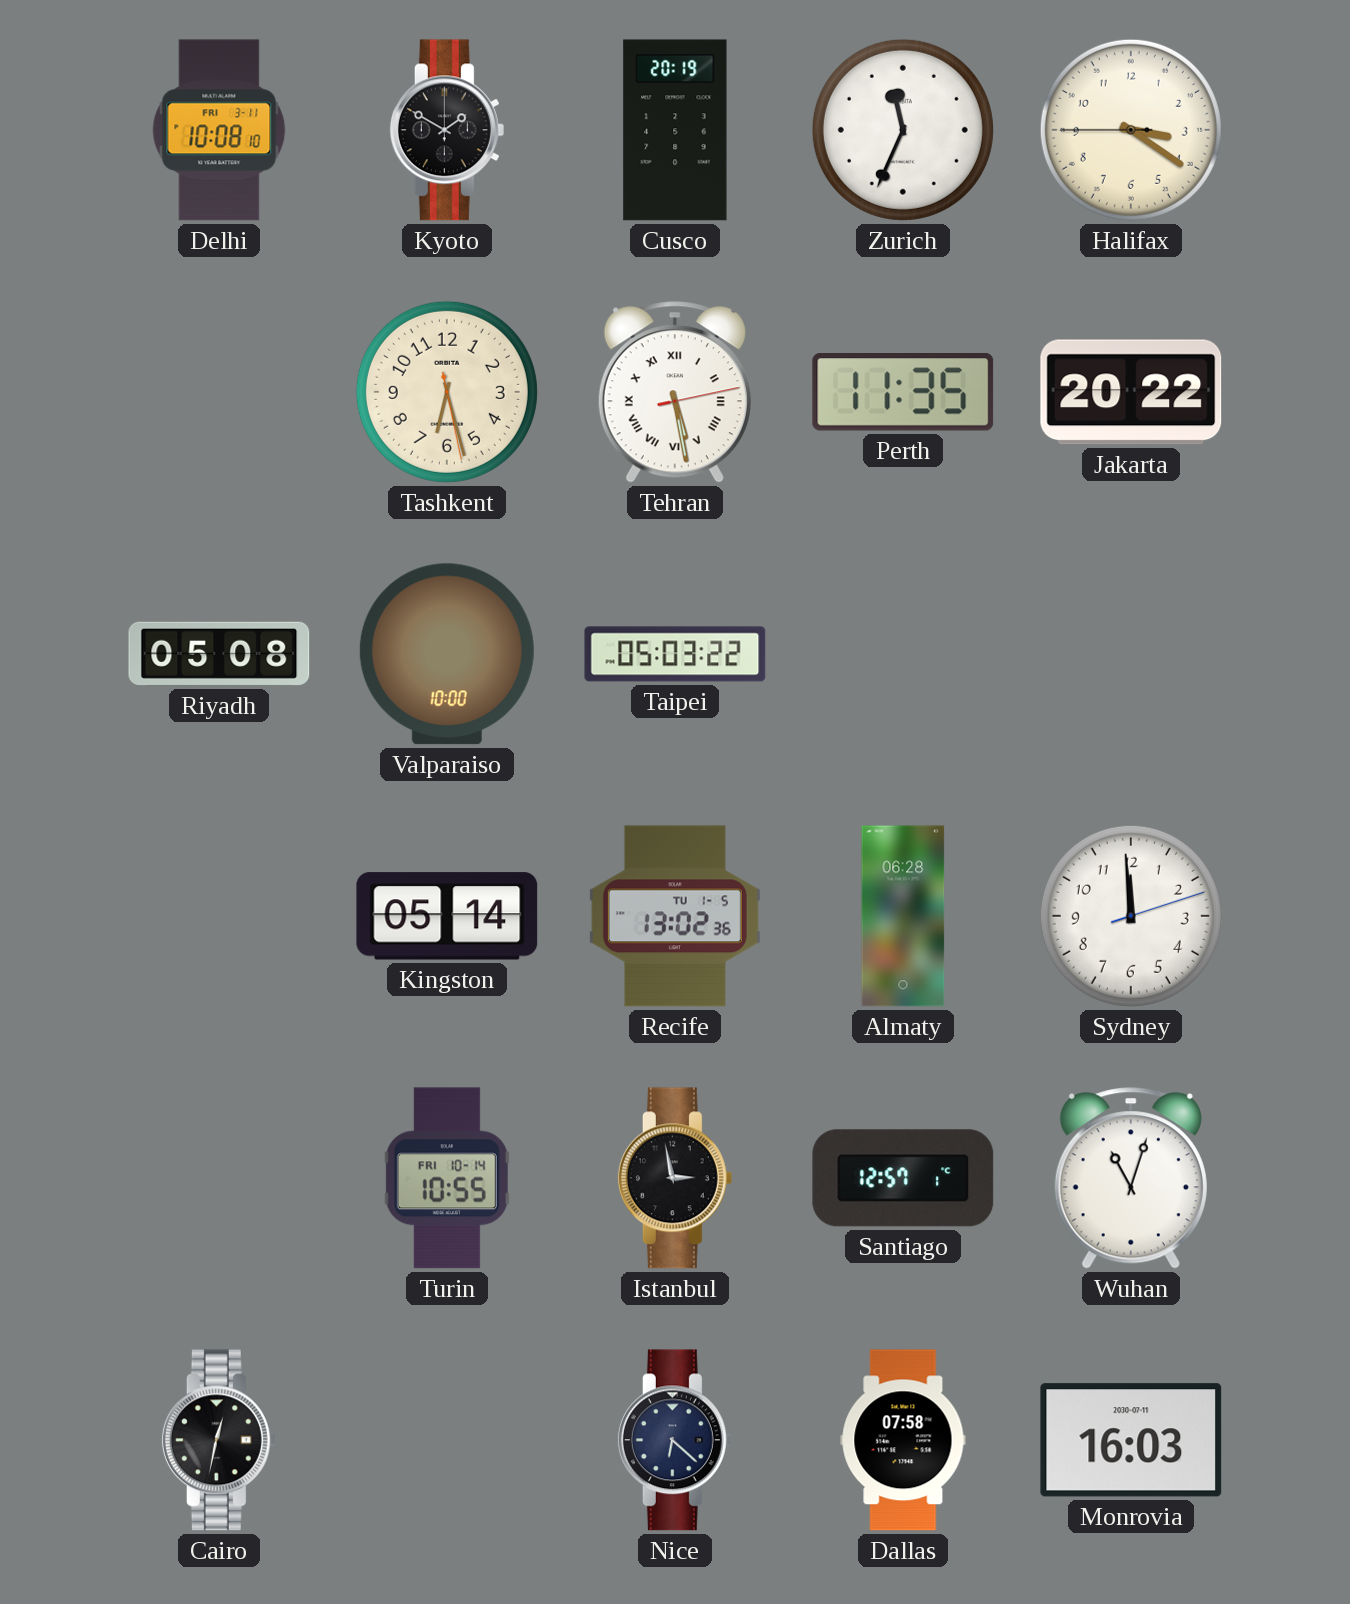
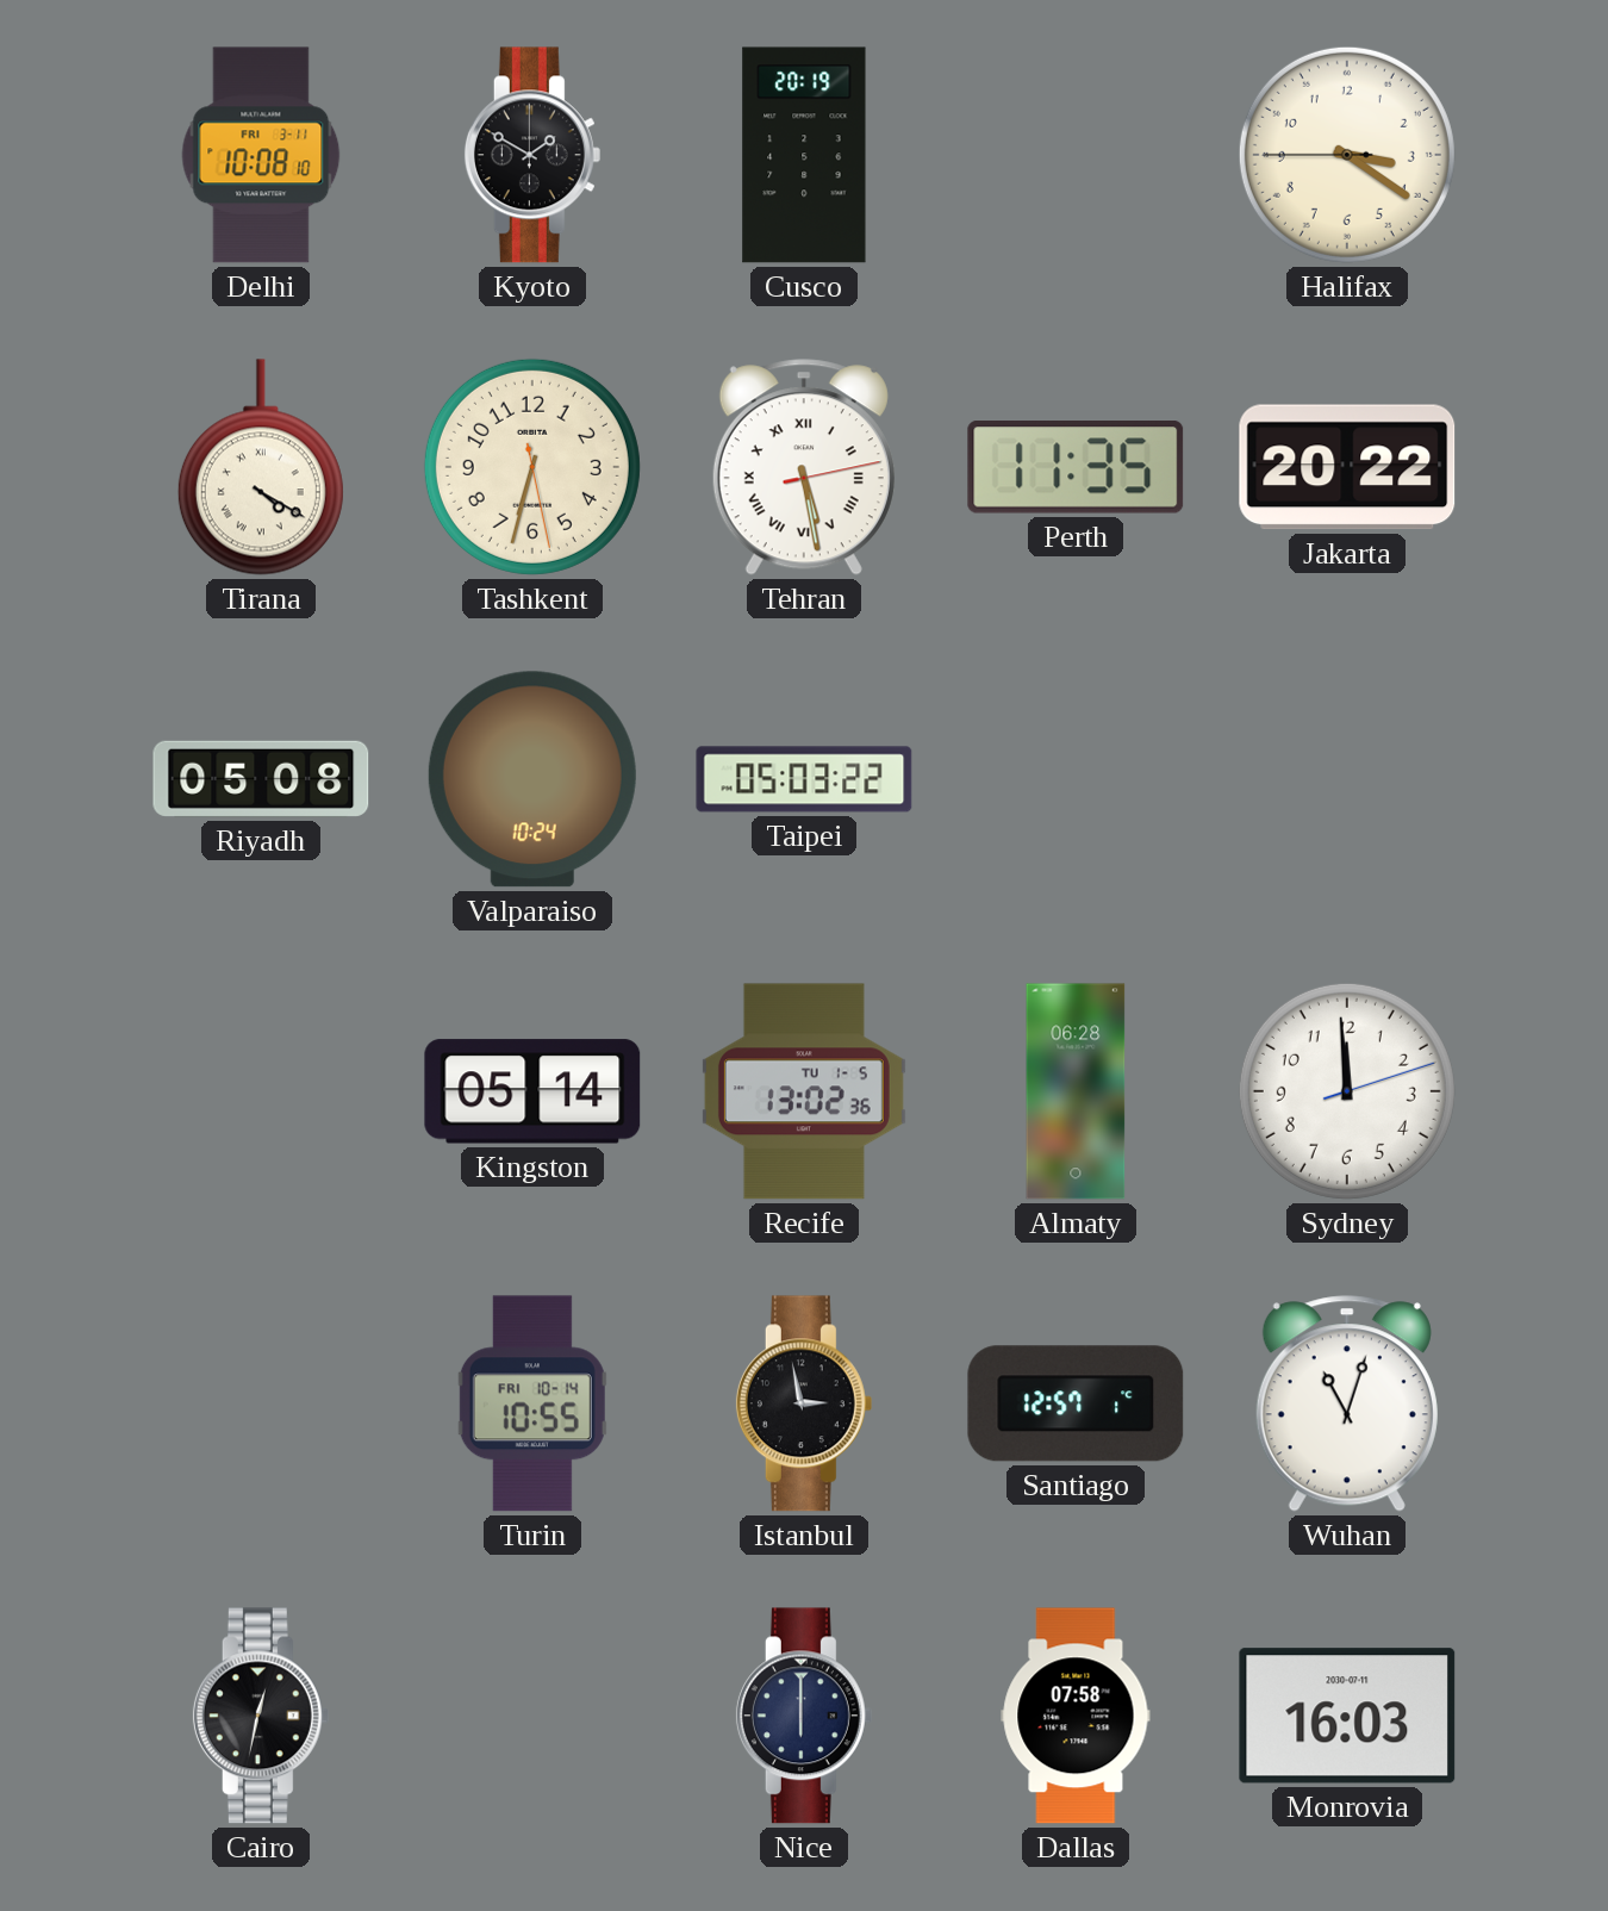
Zurich: 11:34 -> none
Tirana: none -> 4:20
Tashkent: 6:27 -> 6:32
Valparaiso: 10:00 -> 10:24
Nice: 6:22 -> 6:00
